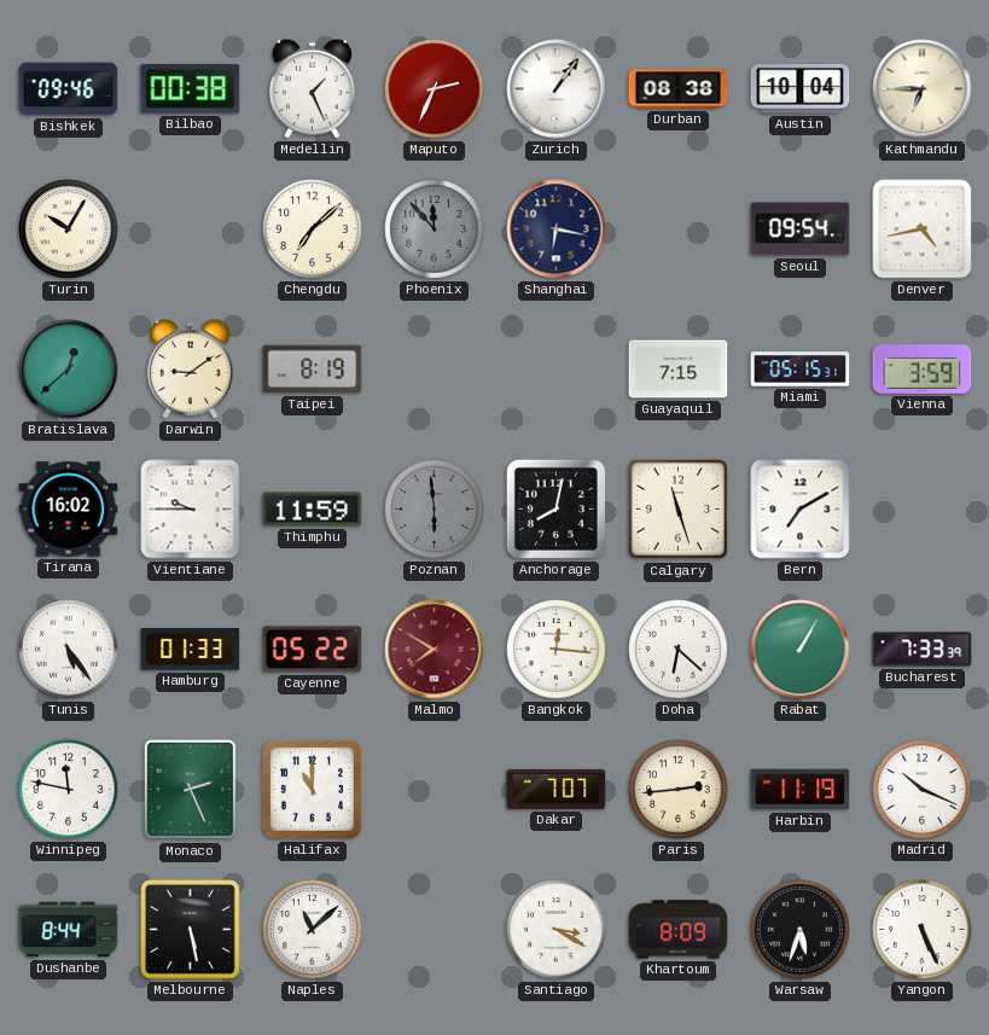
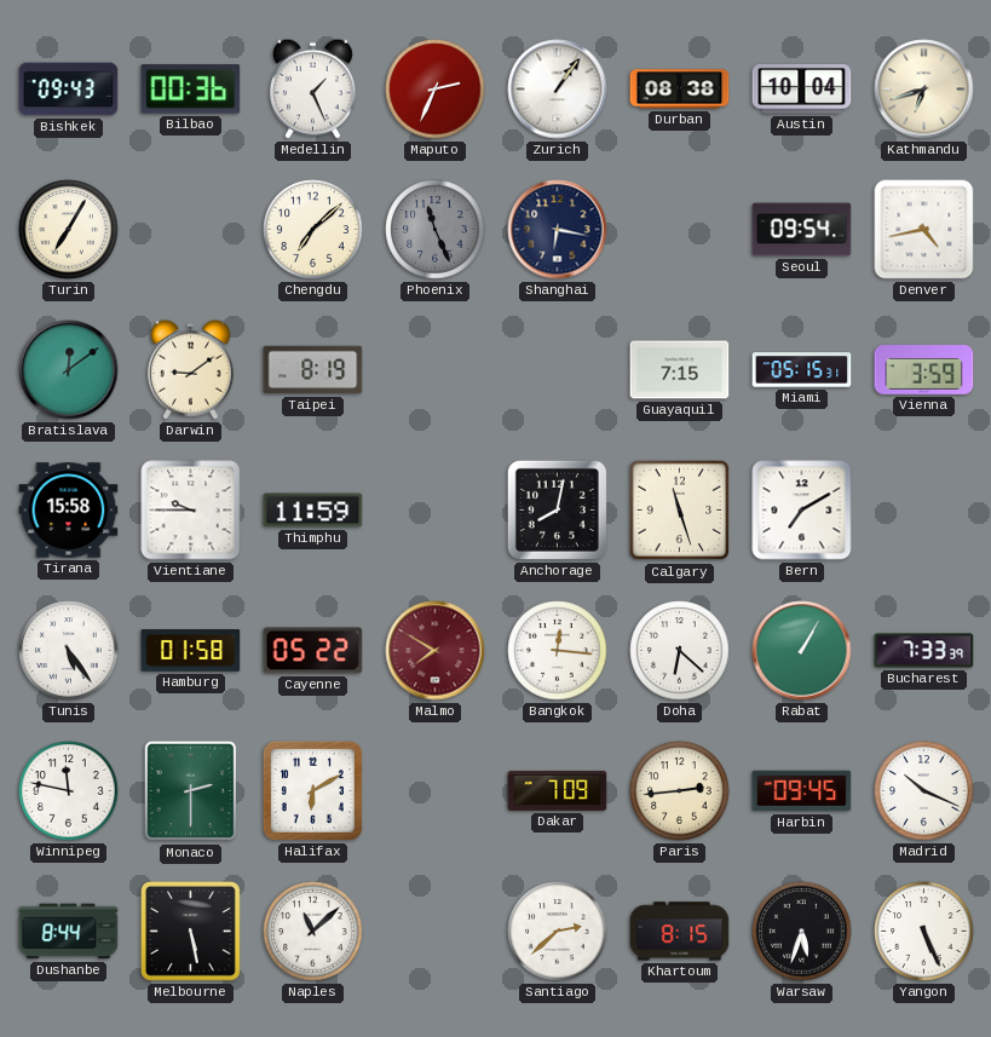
Bishkek: 09:46 -> 09:43
Bilbao: 00:38 -> 00:36
Kathmandu: 6:45 -> 6:42
Turin: 10:05 -> 7:05
Phoenix: 11:53 -> 11:26
Bratislava: 12:38 -> 12:09
Tirana: 16:02 -> 15:58
Poznan: 5:59 -> none
Hamburg: 01:33 -> 01:58
Monaco: 2:26 -> 2:30
Halifax: 11:00 -> 6:10
Dakar: 7:07 -> 7:09
Harbin: 11:19 -> 09:45
Santiago: 3:20 -> 2:38
Khartoum: 8:09 -> 8:15
